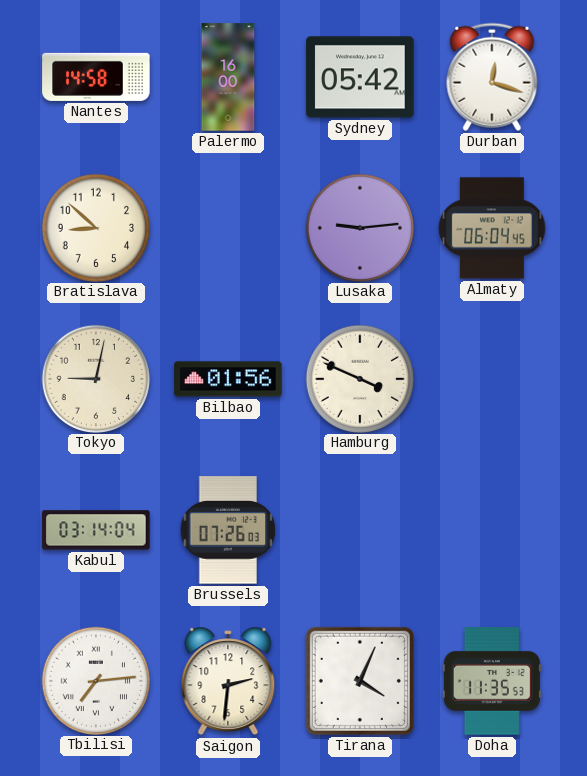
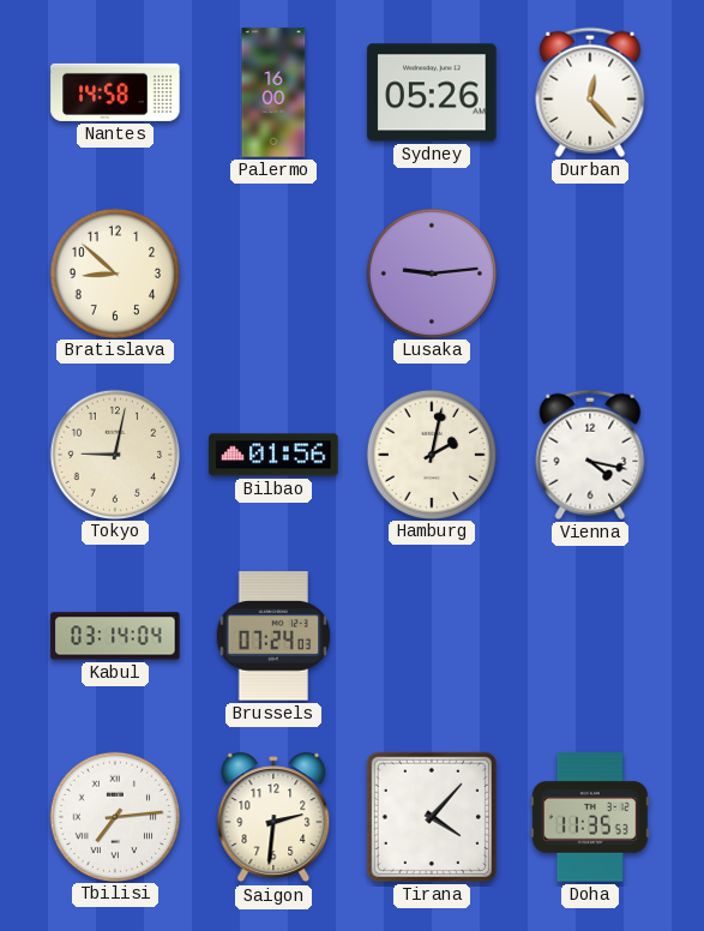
Sydney: 05:42 -> 05:26
Durban: 12:18 -> 12:23
Almaty: 06:04 -> none
Hamburg: 3:49 -> 2:02
Vienna: none -> 4:17
Brussels: 07:26 -> 07:24
Tirana: 4:04 -> 4:07
